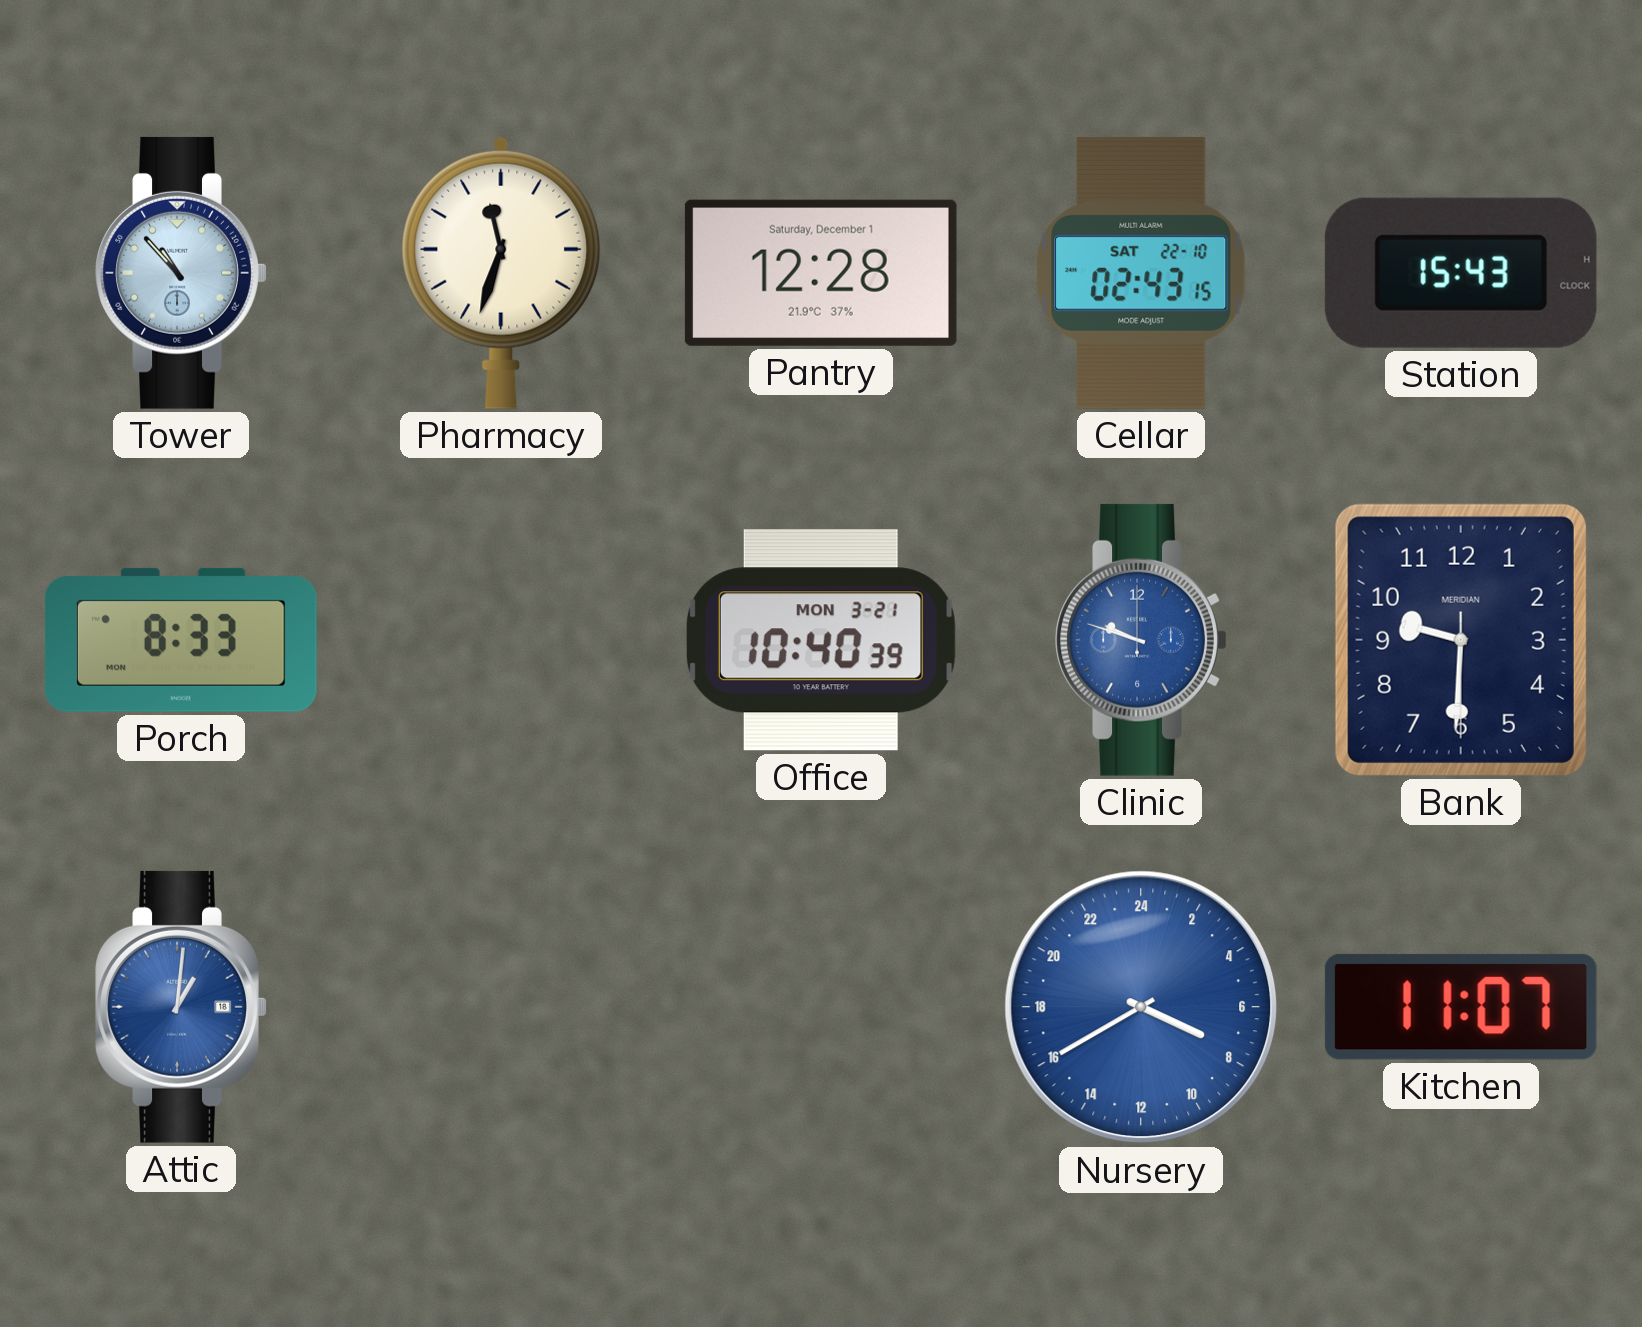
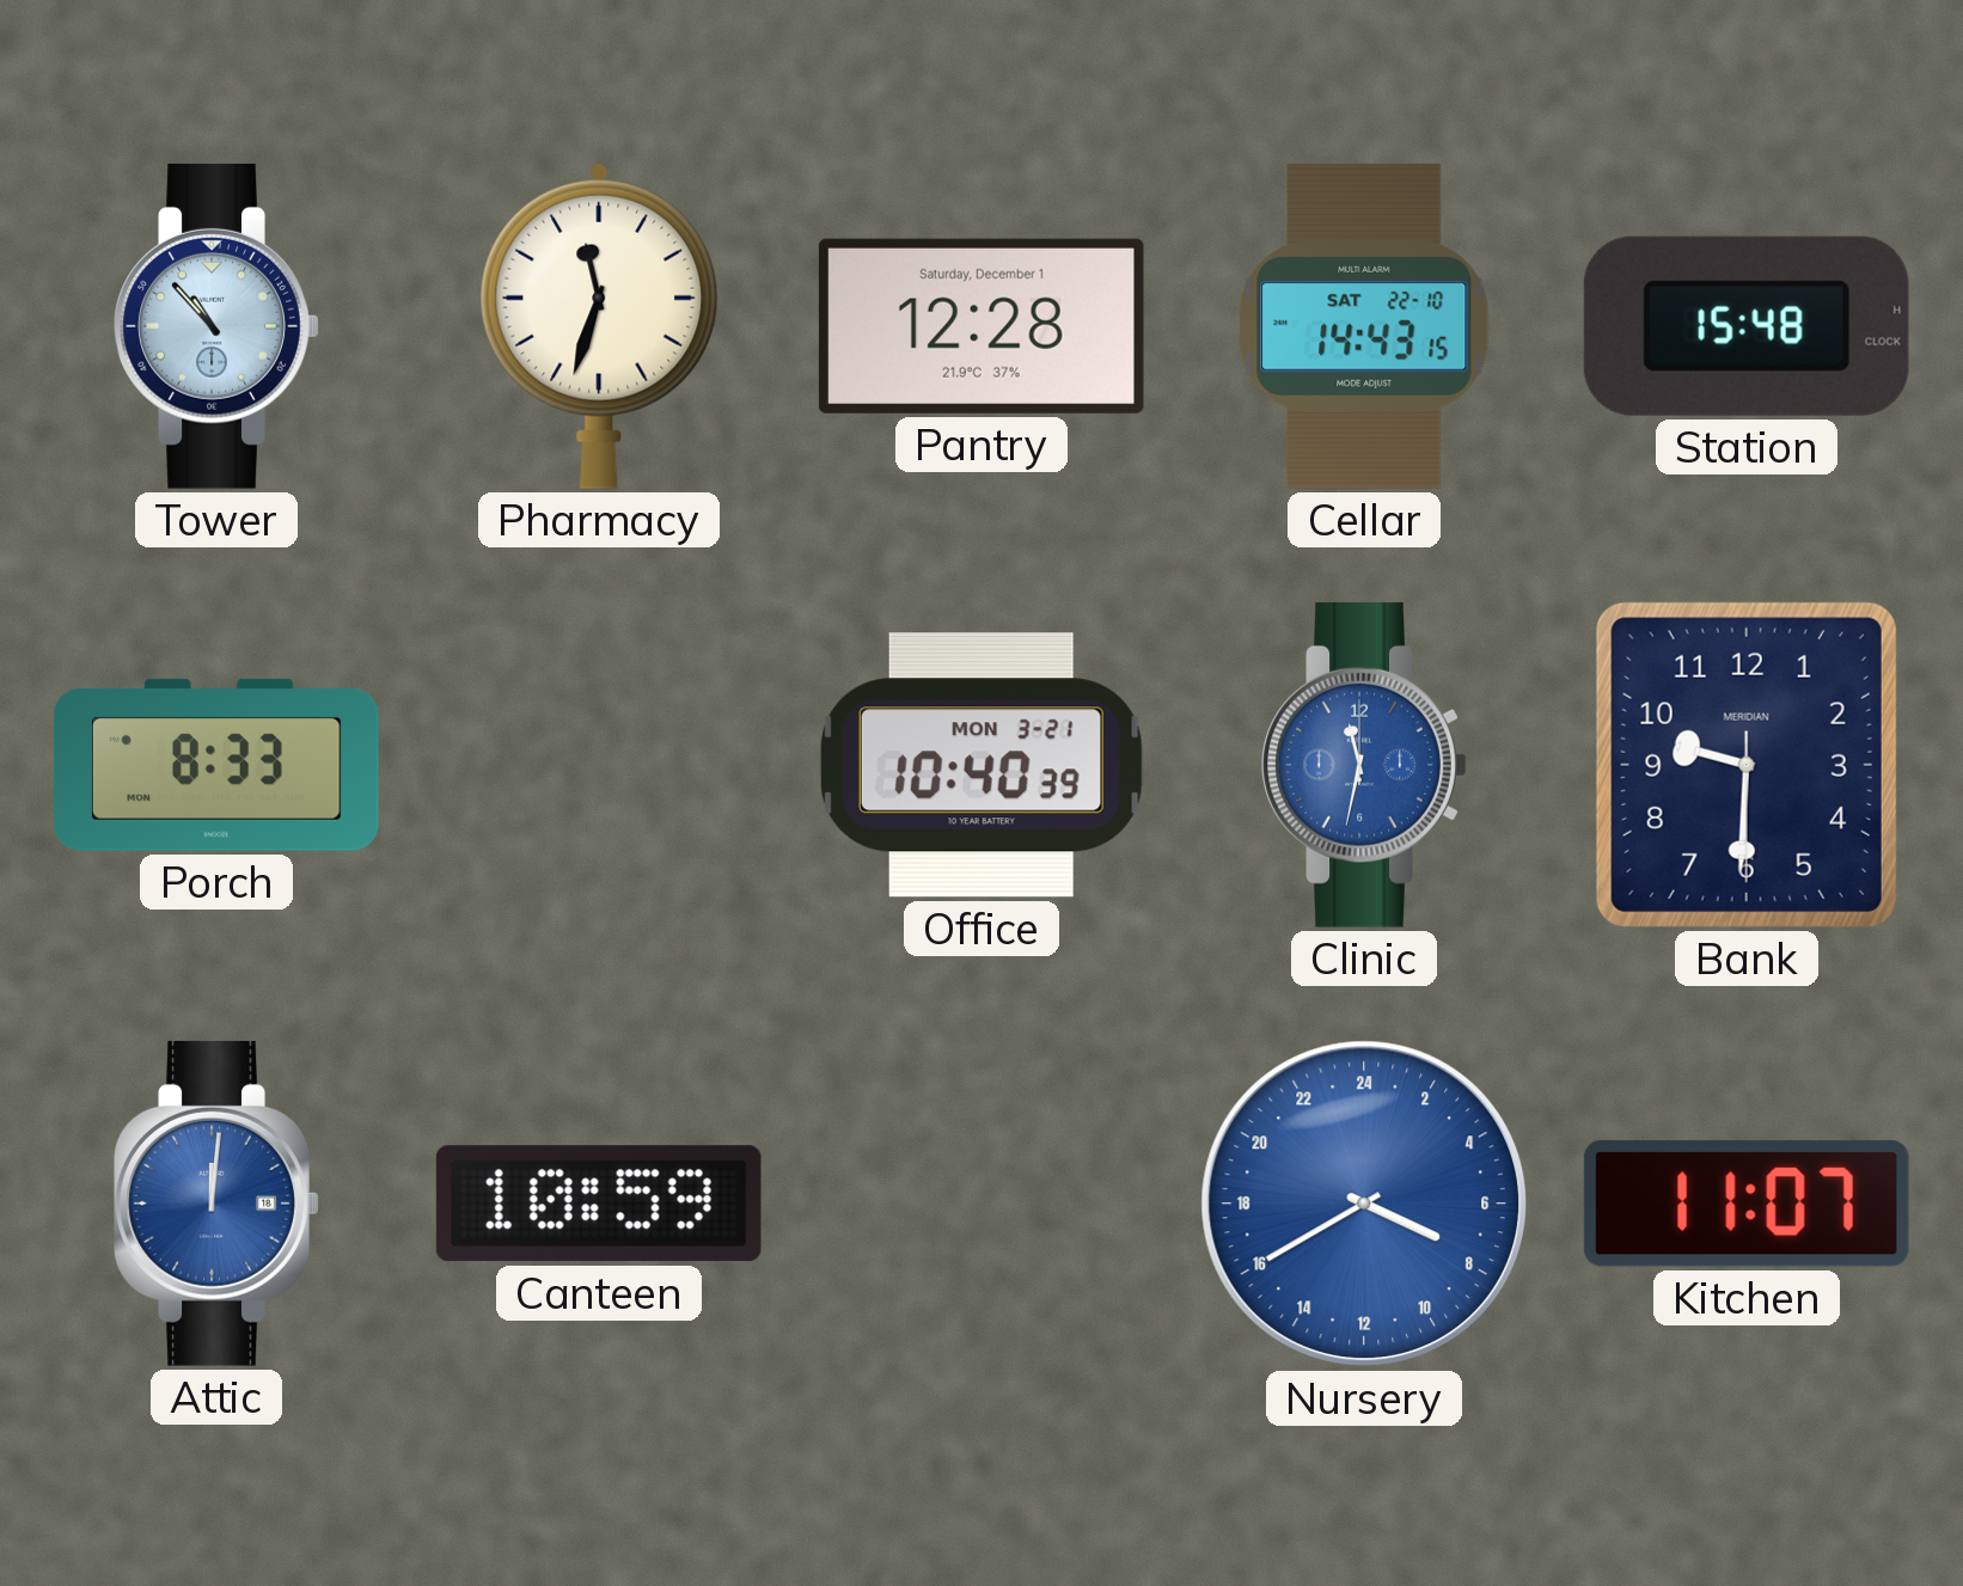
Cellar: 02:43 -> 14:43
Station: 15:43 -> 15:48
Clinic: 9:48 -> 11:32
Attic: 1:01 -> 12:01
Canteen: none -> 10:59
